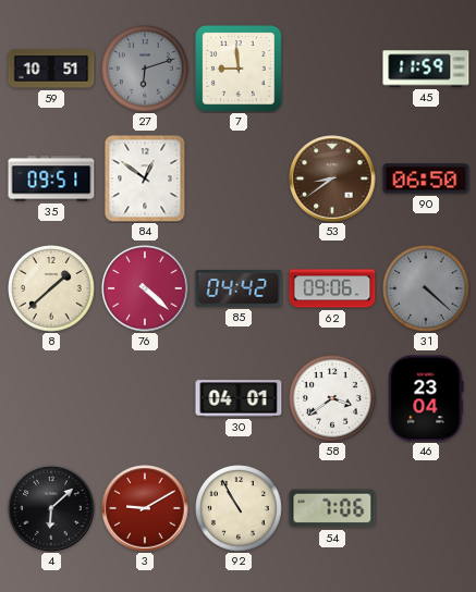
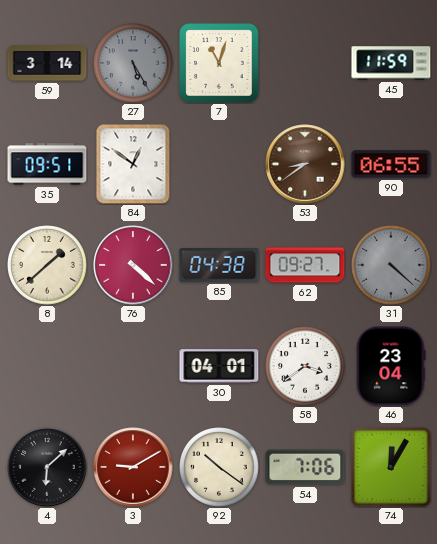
59: 10:51 -> 3:14
27: 6:12 -> 5:25
7: 8:59 -> 11:03
90: 06:50 -> 06:55
85: 04:42 -> 04:38
62: 09:06 -> 09:27
92: 10:55 -> 10:21
74: none -> 12:05
